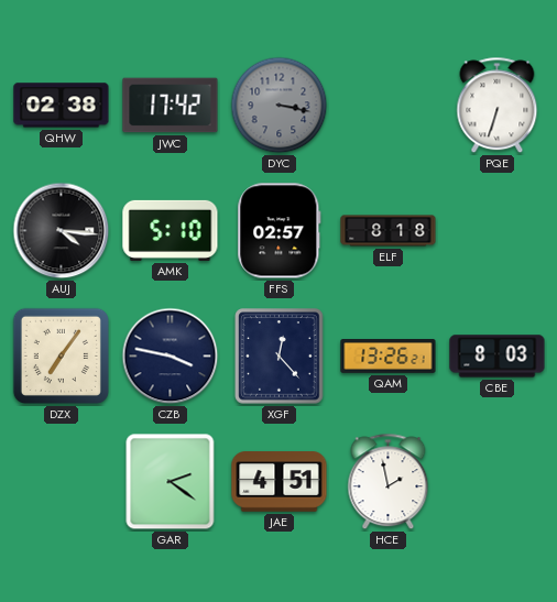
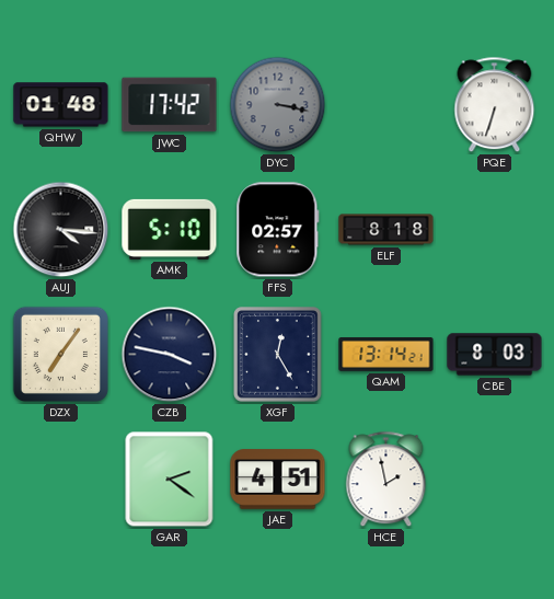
QHW: 02:38 -> 01:48
XGF: 12:23 -> 12:25
QAM: 13:26 -> 13:14
